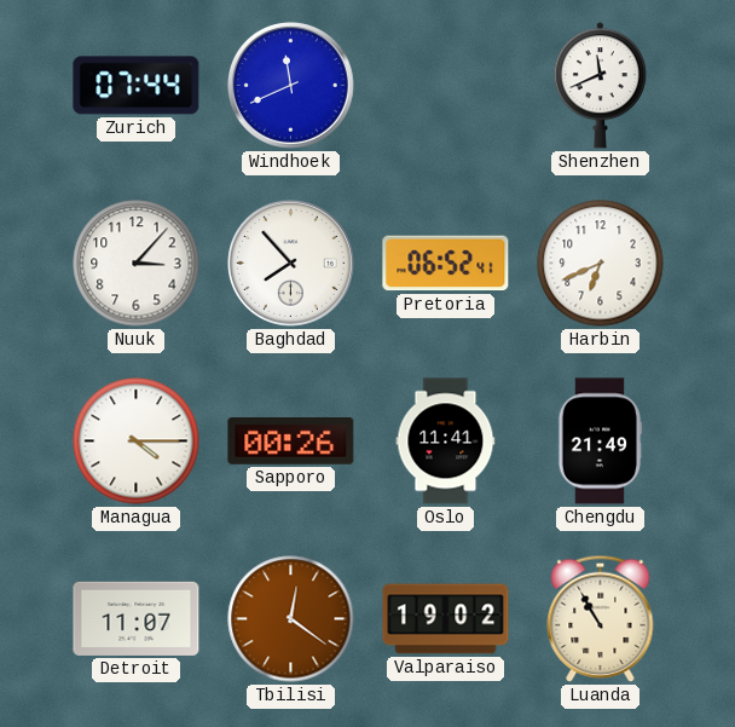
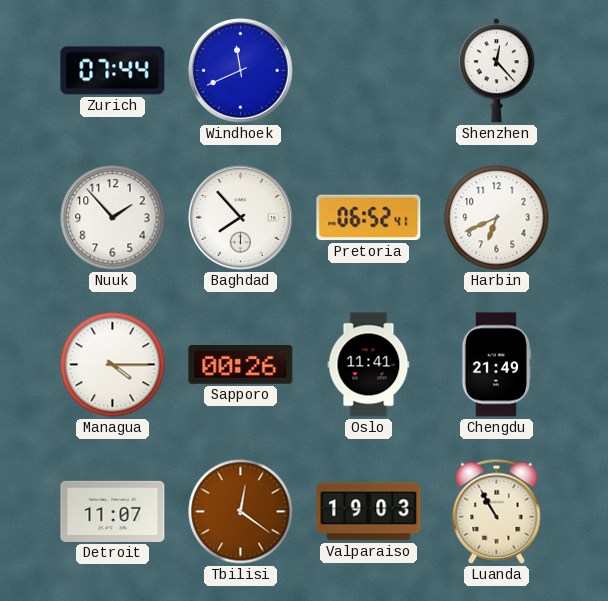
Shenzhen: 11:41 -> 12:23
Nuuk: 3:07 -> 1:53
Valparaiso: 19:02 -> 19:03
